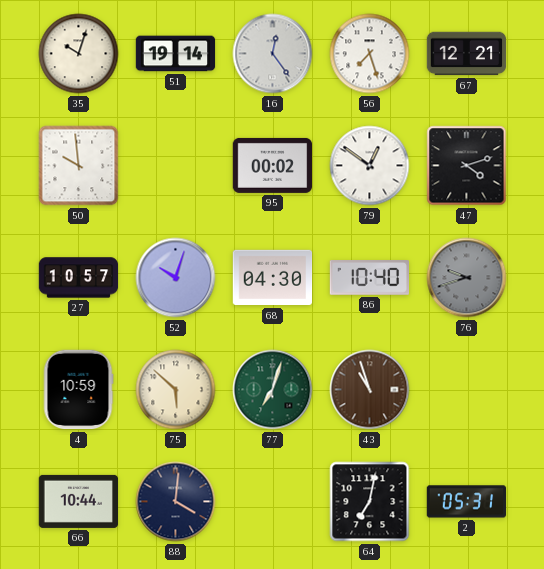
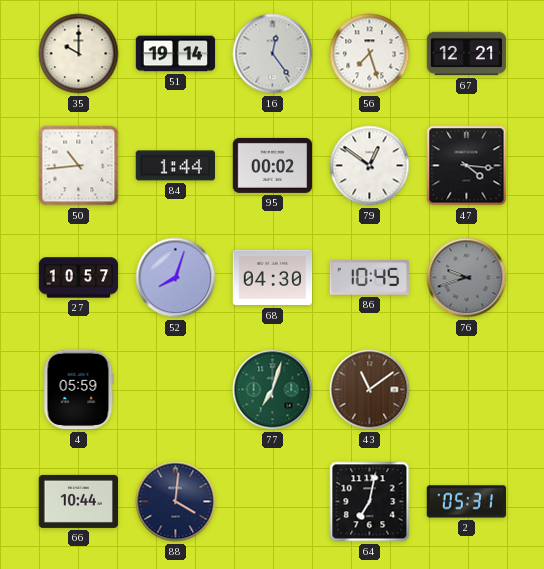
35: 10:03 -> 10:00
50: 9:59 -> 10:44
84: none -> 1:44
47: 4:12 -> 4:16
52: 10:03 -> 8:03
86: 10:40 -> 10:45
4: 10:59 -> 05:59
75: 5:52 -> none
43: 10:57 -> 11:09
